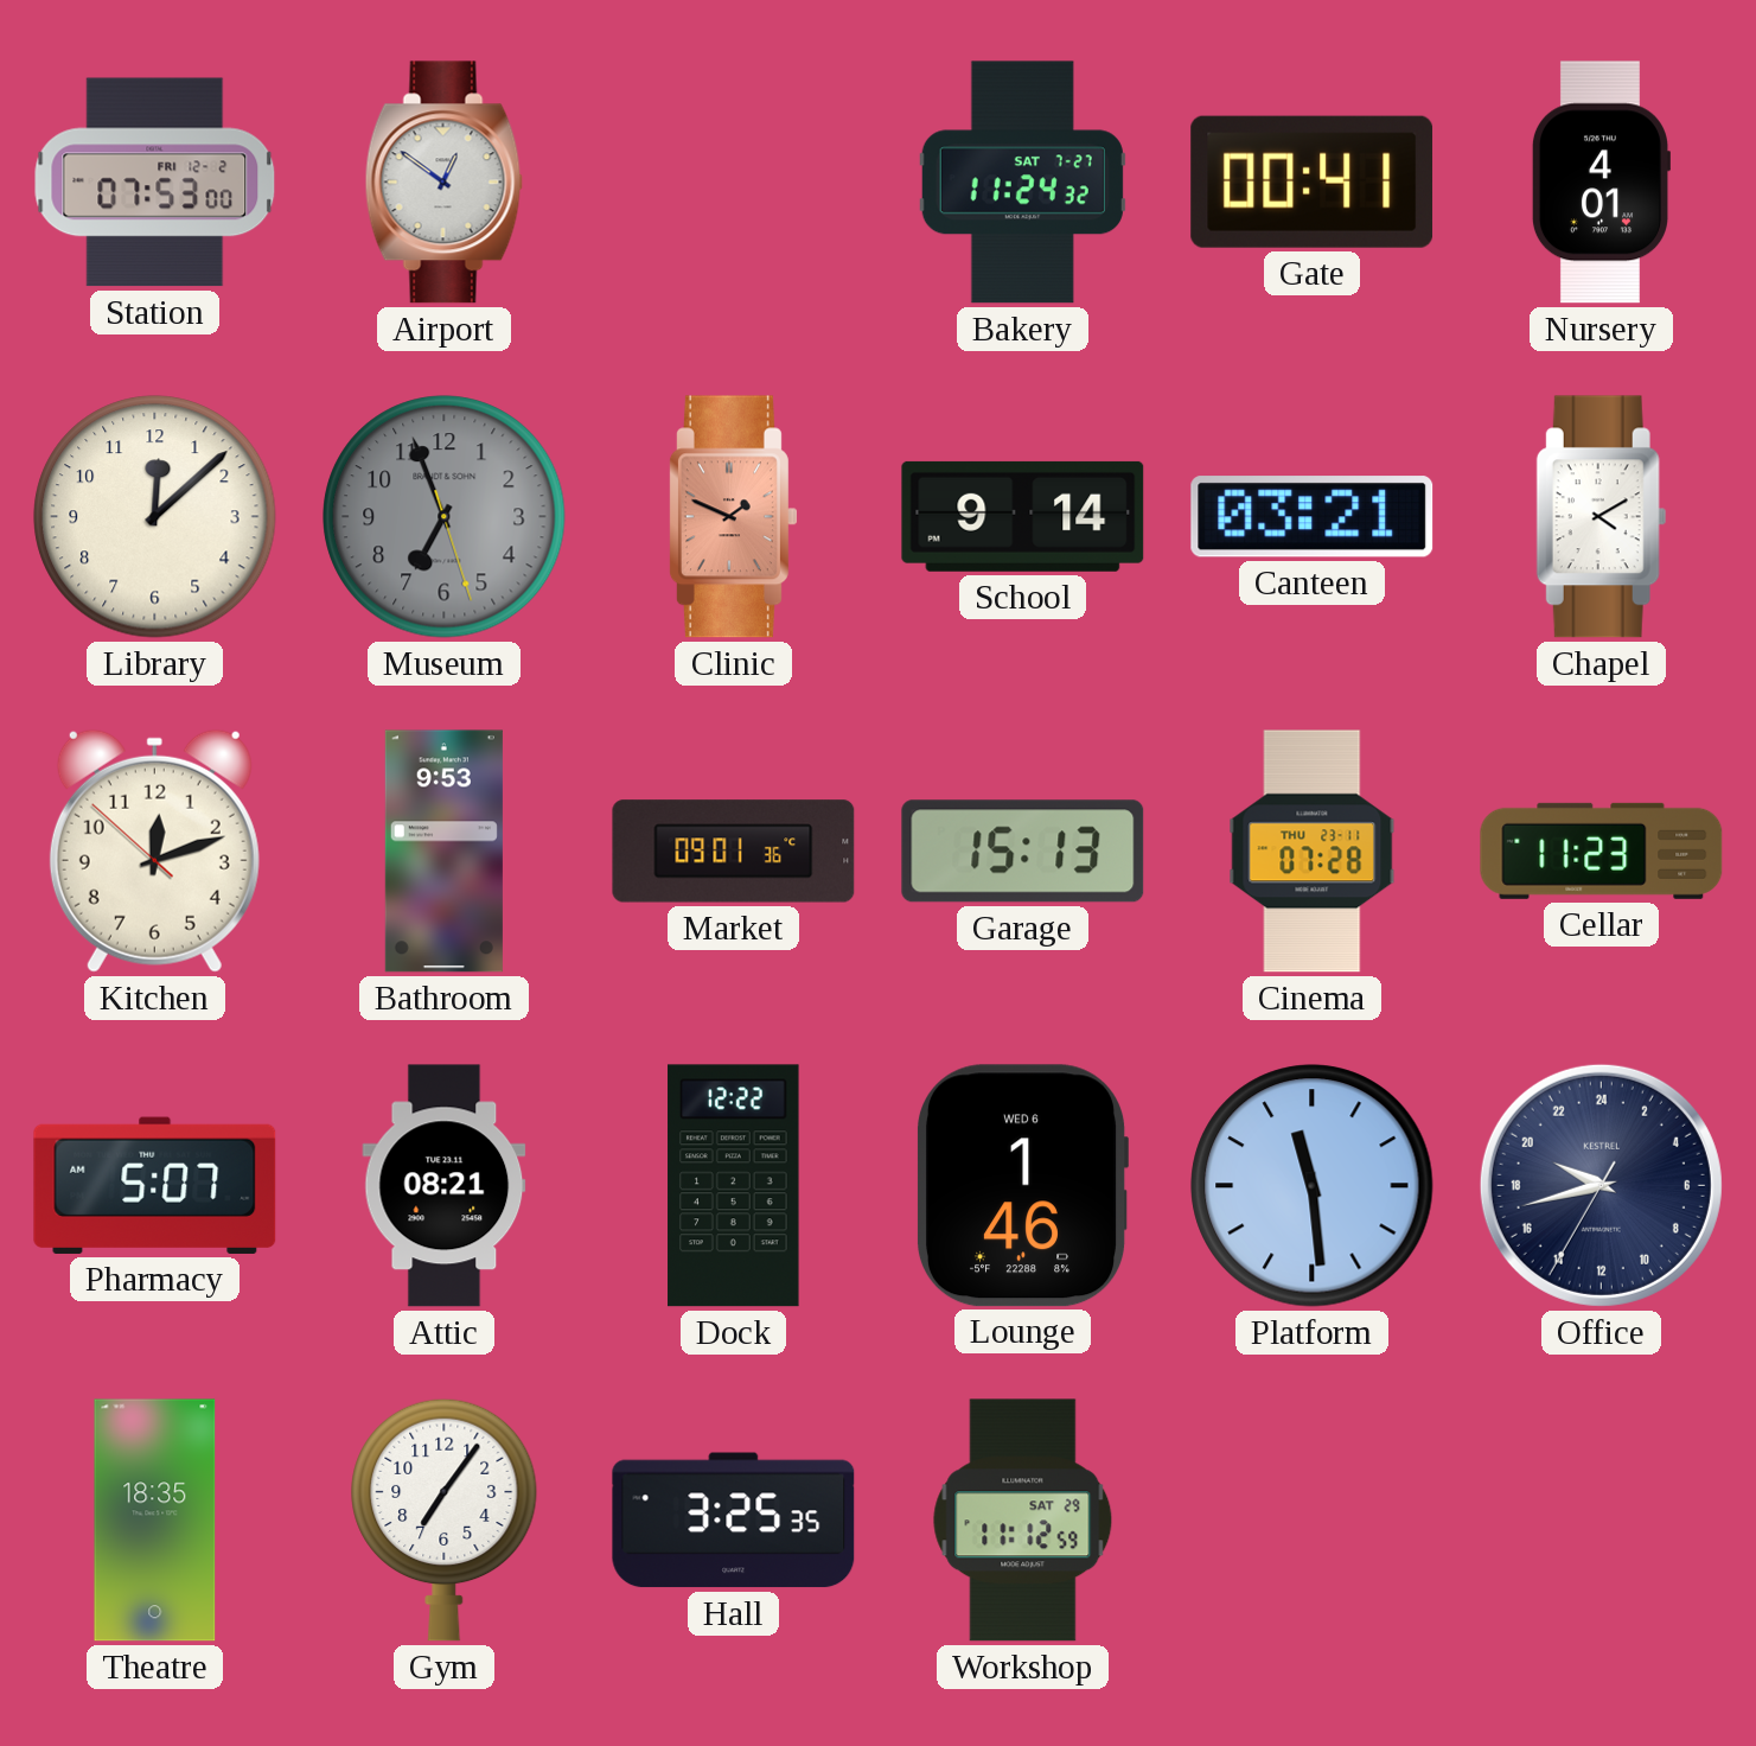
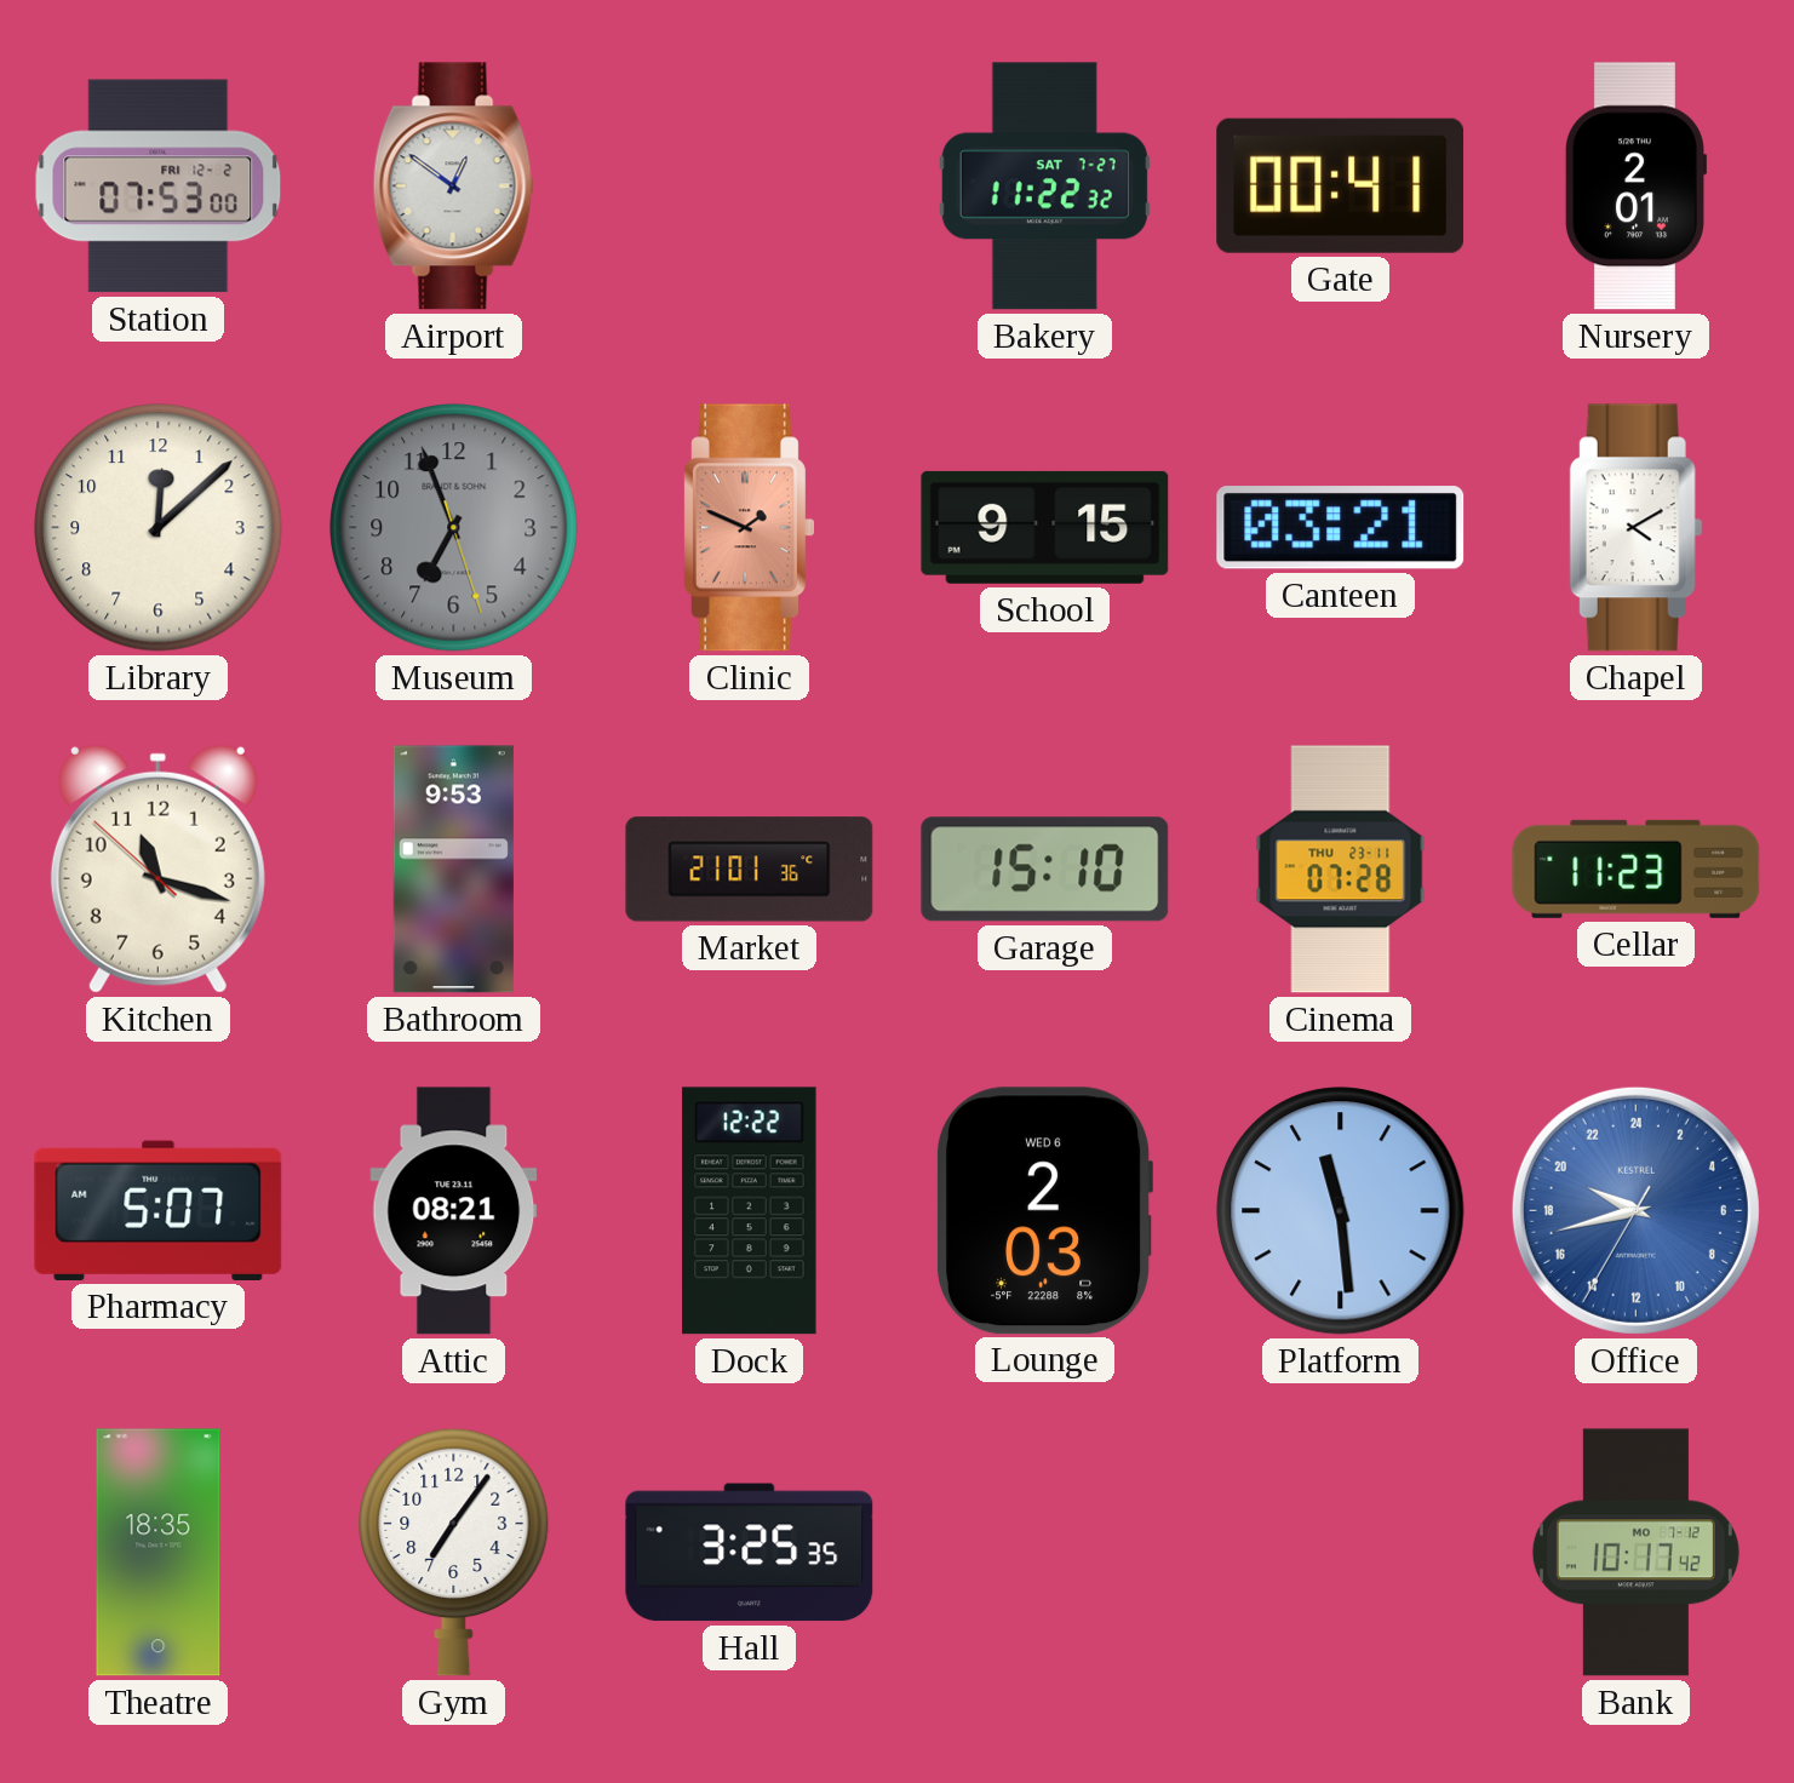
Bakery: 11:24 -> 11:22
Nursery: 4:01 -> 2:01
School: 9:14 -> 9:15
Kitchen: 12:11 -> 11:17
Market: 09:01 -> 21:01
Garage: 15:13 -> 15:10
Lounge: 1:46 -> 2:03
Office dial: navy -> blue
Workshop: 11:12 -> none
Bank: none -> 10:17
